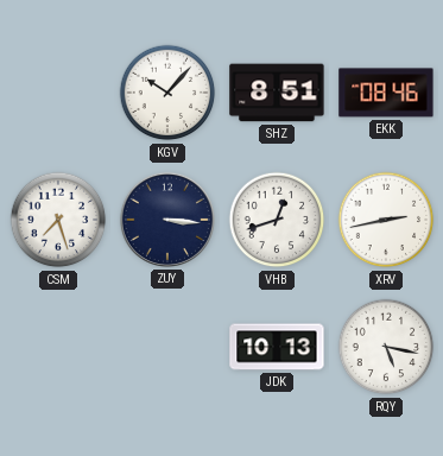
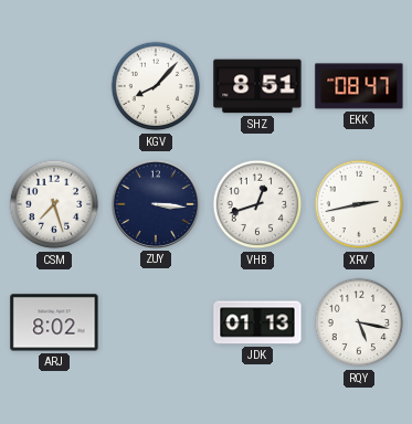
KGV: 10:07 -> 8:07
EKK: 08:46 -> 08:47
ARJ: none -> 8:02
JDK: 10:13 -> 01:13
